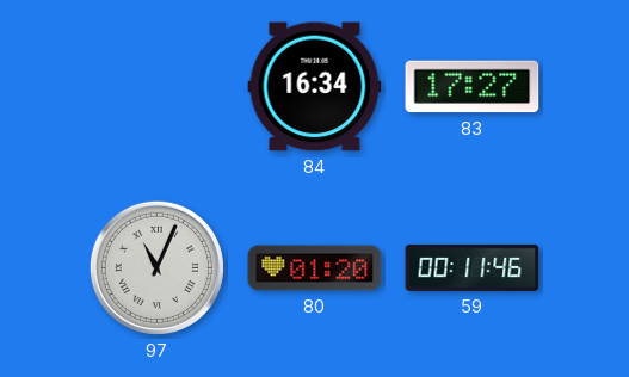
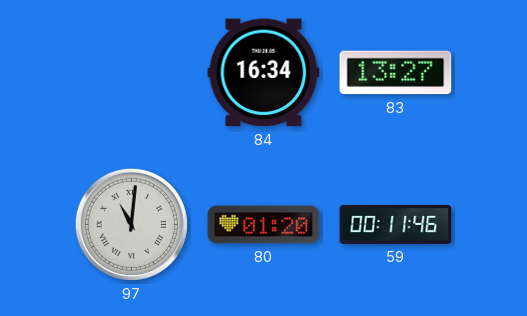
83: 17:27 -> 13:27
97: 11:04 -> 11:01
